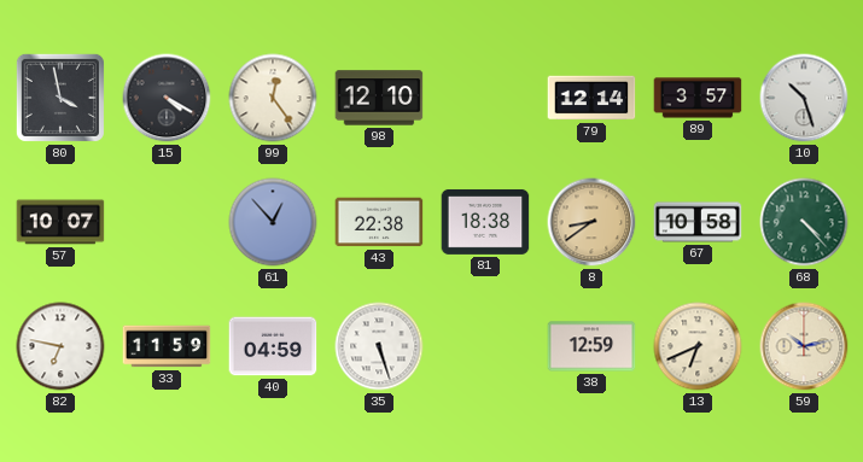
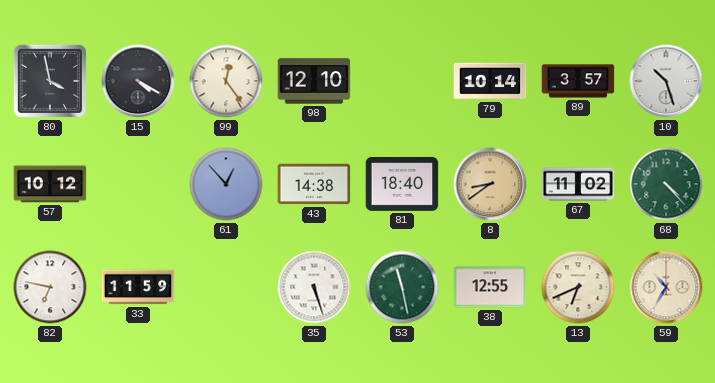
79: 12:14 -> 10:14
57: 10:07 -> 10:12
43: 22:38 -> 14:38
81: 18:38 -> 18:40
67: 10:58 -> 11:02
40: 04:59 -> none
53: none -> 11:28
38: 12:59 -> 12:55
59: 10:13 -> 10:35
